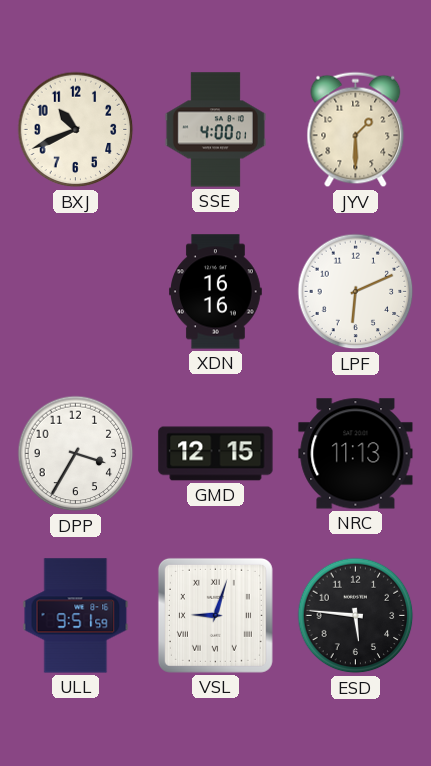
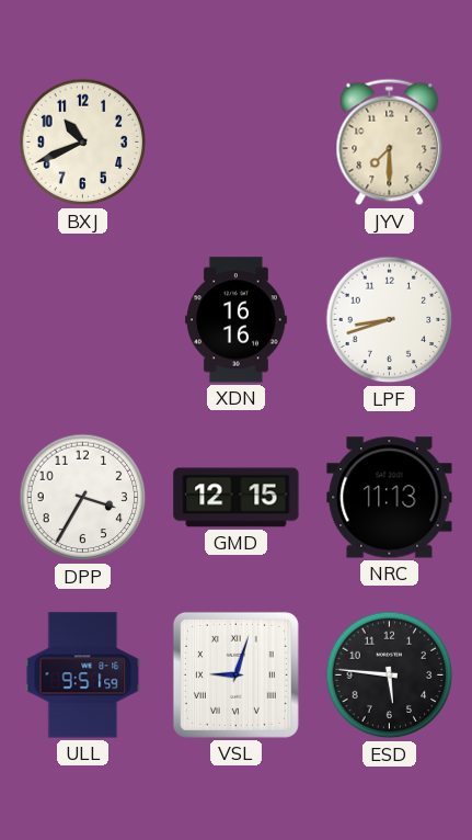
SSE: 4:00 -> none
JYV: 1:30 -> 7:30
LPF: 6:11 -> 8:42
